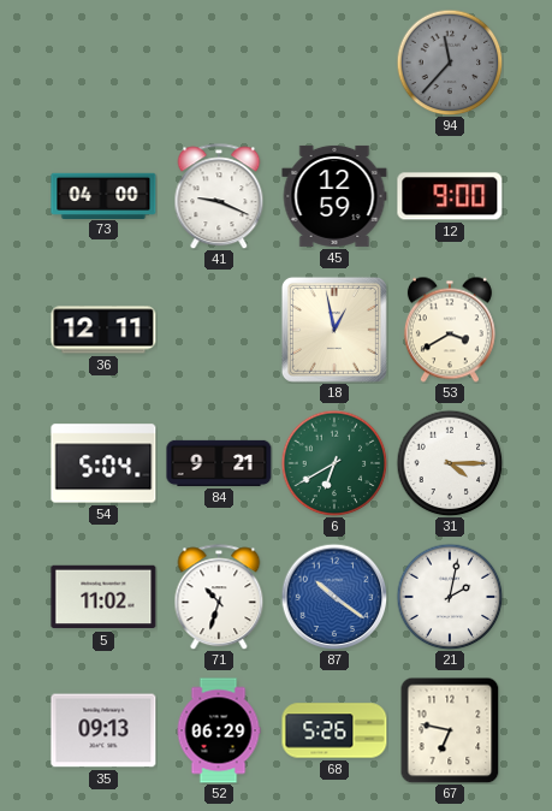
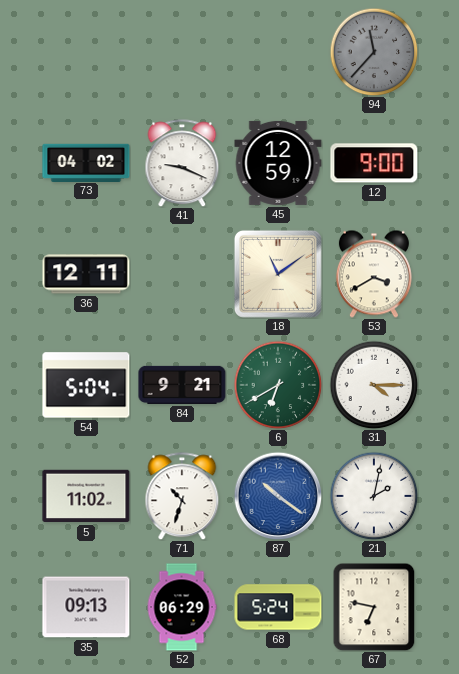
73: 04:00 -> 04:02
18: 12:58 -> 11:09
68: 5:26 -> 5:24
